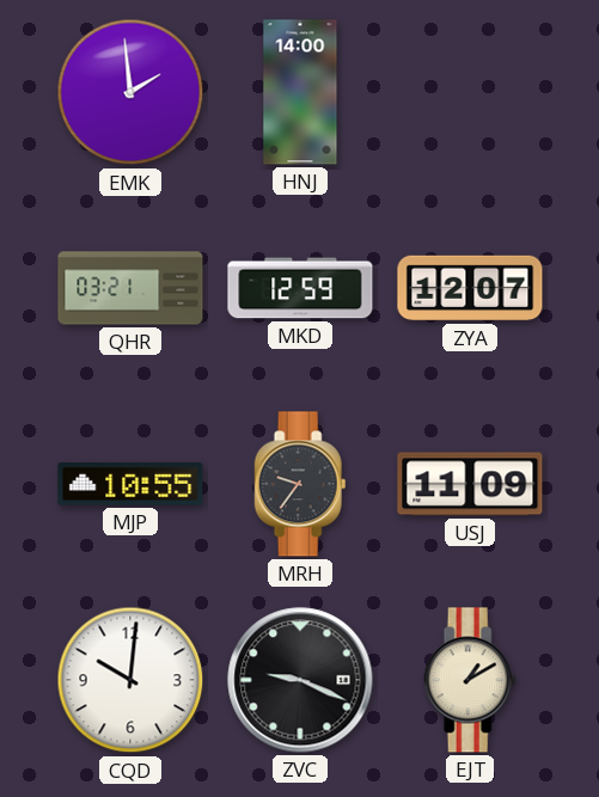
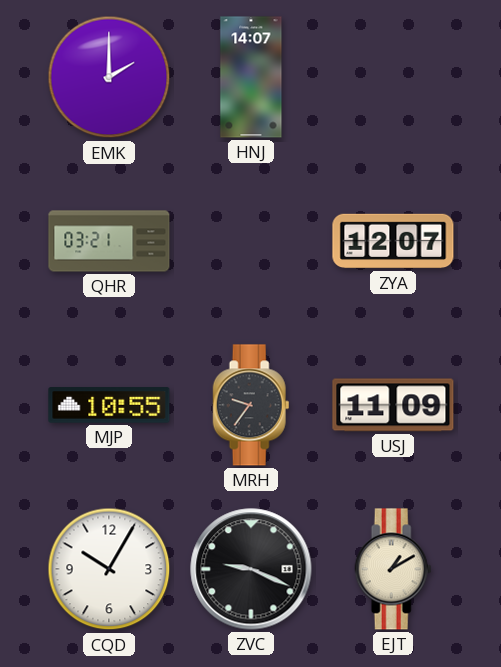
EMK: 1:59 -> 2:00
HNJ: 14:00 -> 14:07
MKD: 12:59 -> none
CQD: 10:01 -> 10:05
